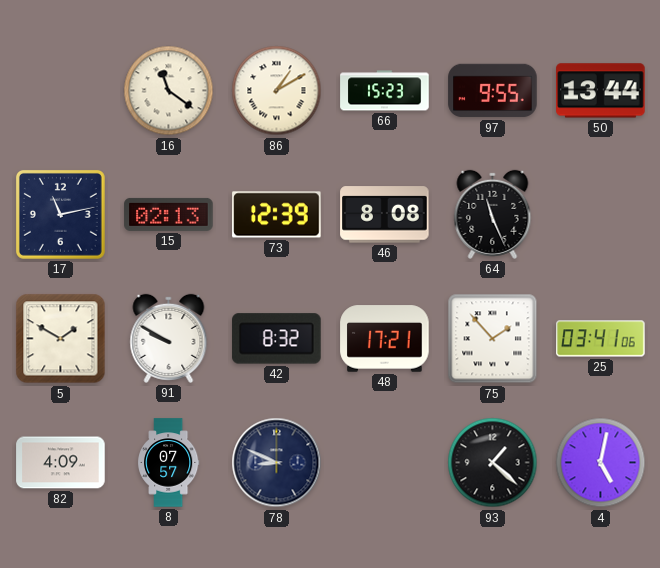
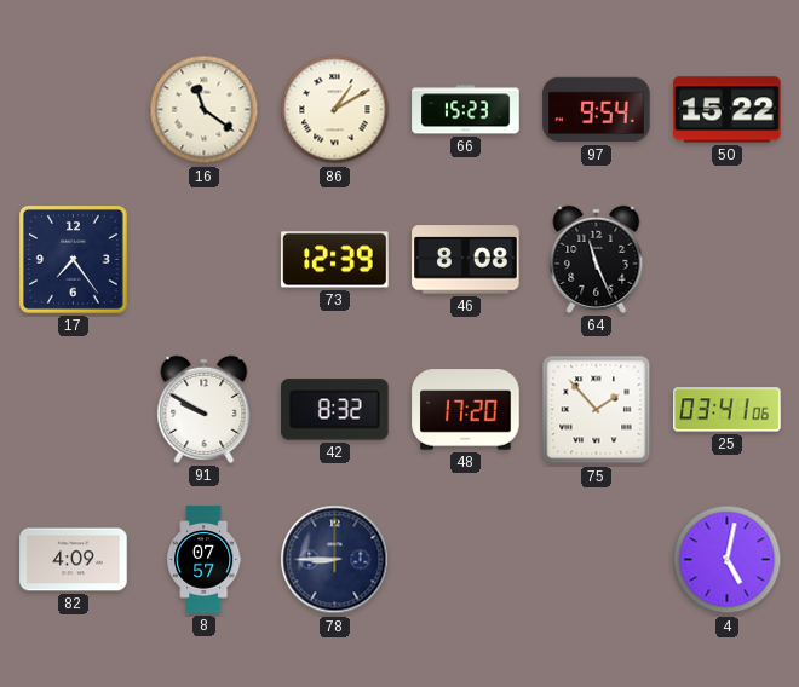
97: 9:55 -> 9:54
50: 13:44 -> 15:22
17: 11:13 -> 7:24
15: 02:13 -> none
5: 1:50 -> none
48: 17:21 -> 17:20
78: 8:49 -> 8:45
93: 1:22 -> none
